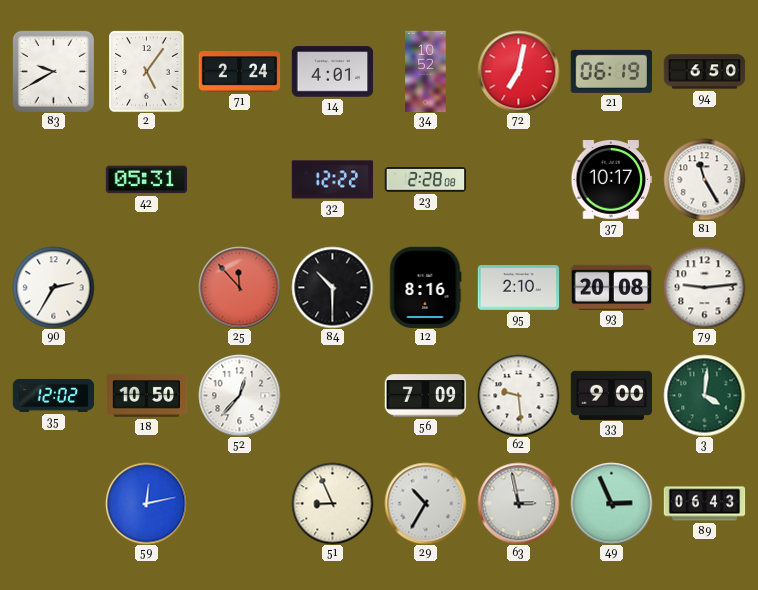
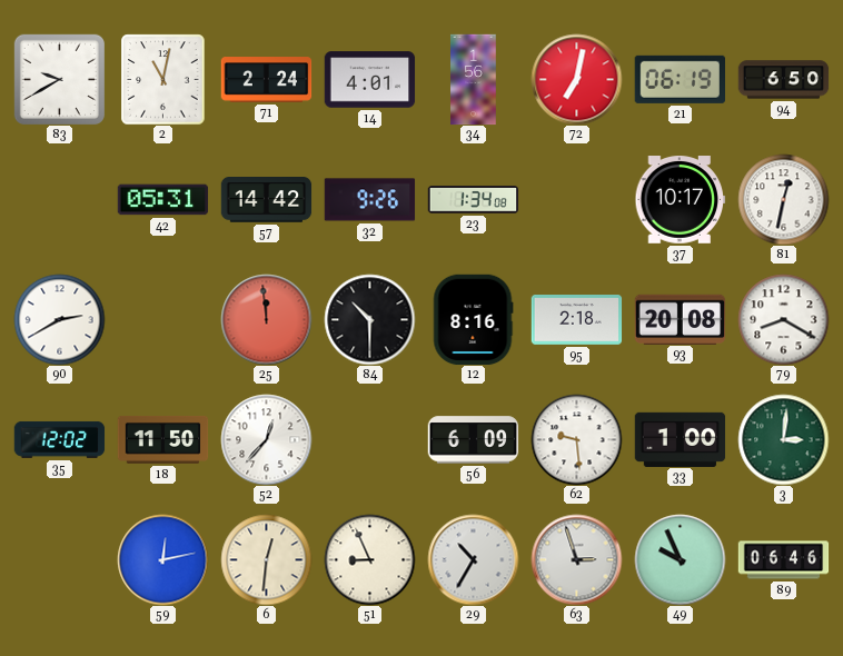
2: 5:06 -> 11:02
34: 10:52 -> 1:56
57: none -> 14:42
32: 12:22 -> 9:26
23: 2:28 -> 1:34
81: 11:25 -> 12:32
90: 2:35 -> 2:40
25: 11:53 -> 11:59
95: 2:10 -> 2:18
79: 9:14 -> 8:20
18: 10:50 -> 11:50
56: 7:09 -> 6:09
33: 9:00 -> 1:00
3: 4:01 -> 3:01
6: none -> 12:31
63: 2:58 -> 2:57
49: 2:56 -> 9:56
89: 06:43 -> 06:46
